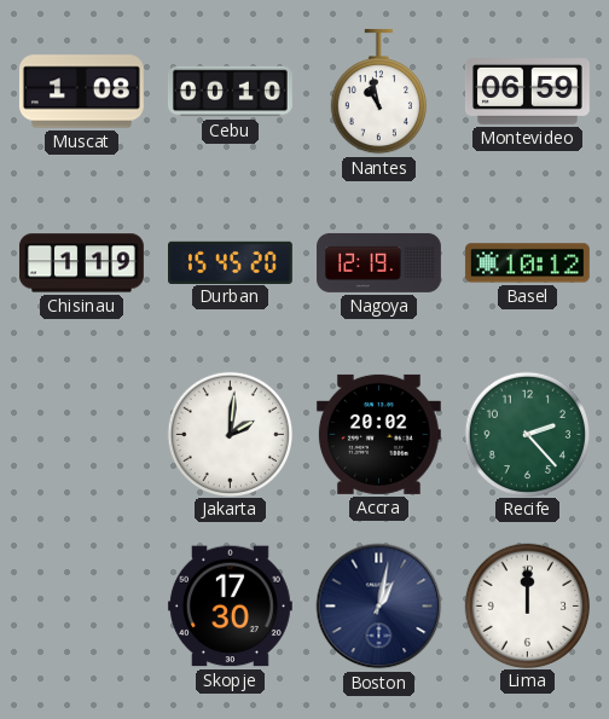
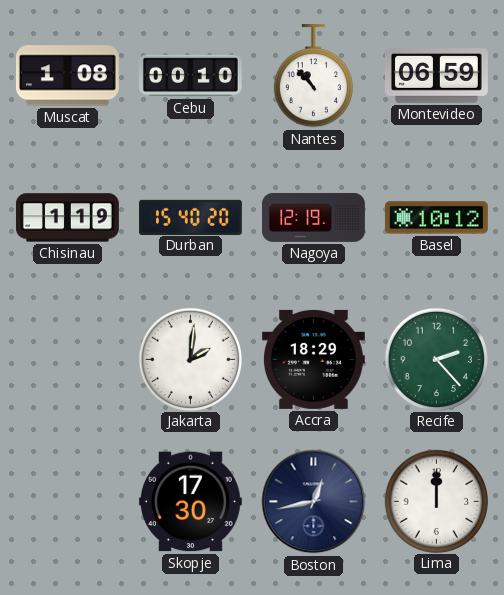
Nantes: 10:58 -> 10:53
Durban: 15:45 -> 15:40
Accra: 20:02 -> 18:29
Boston: 1:02 -> 12:43
